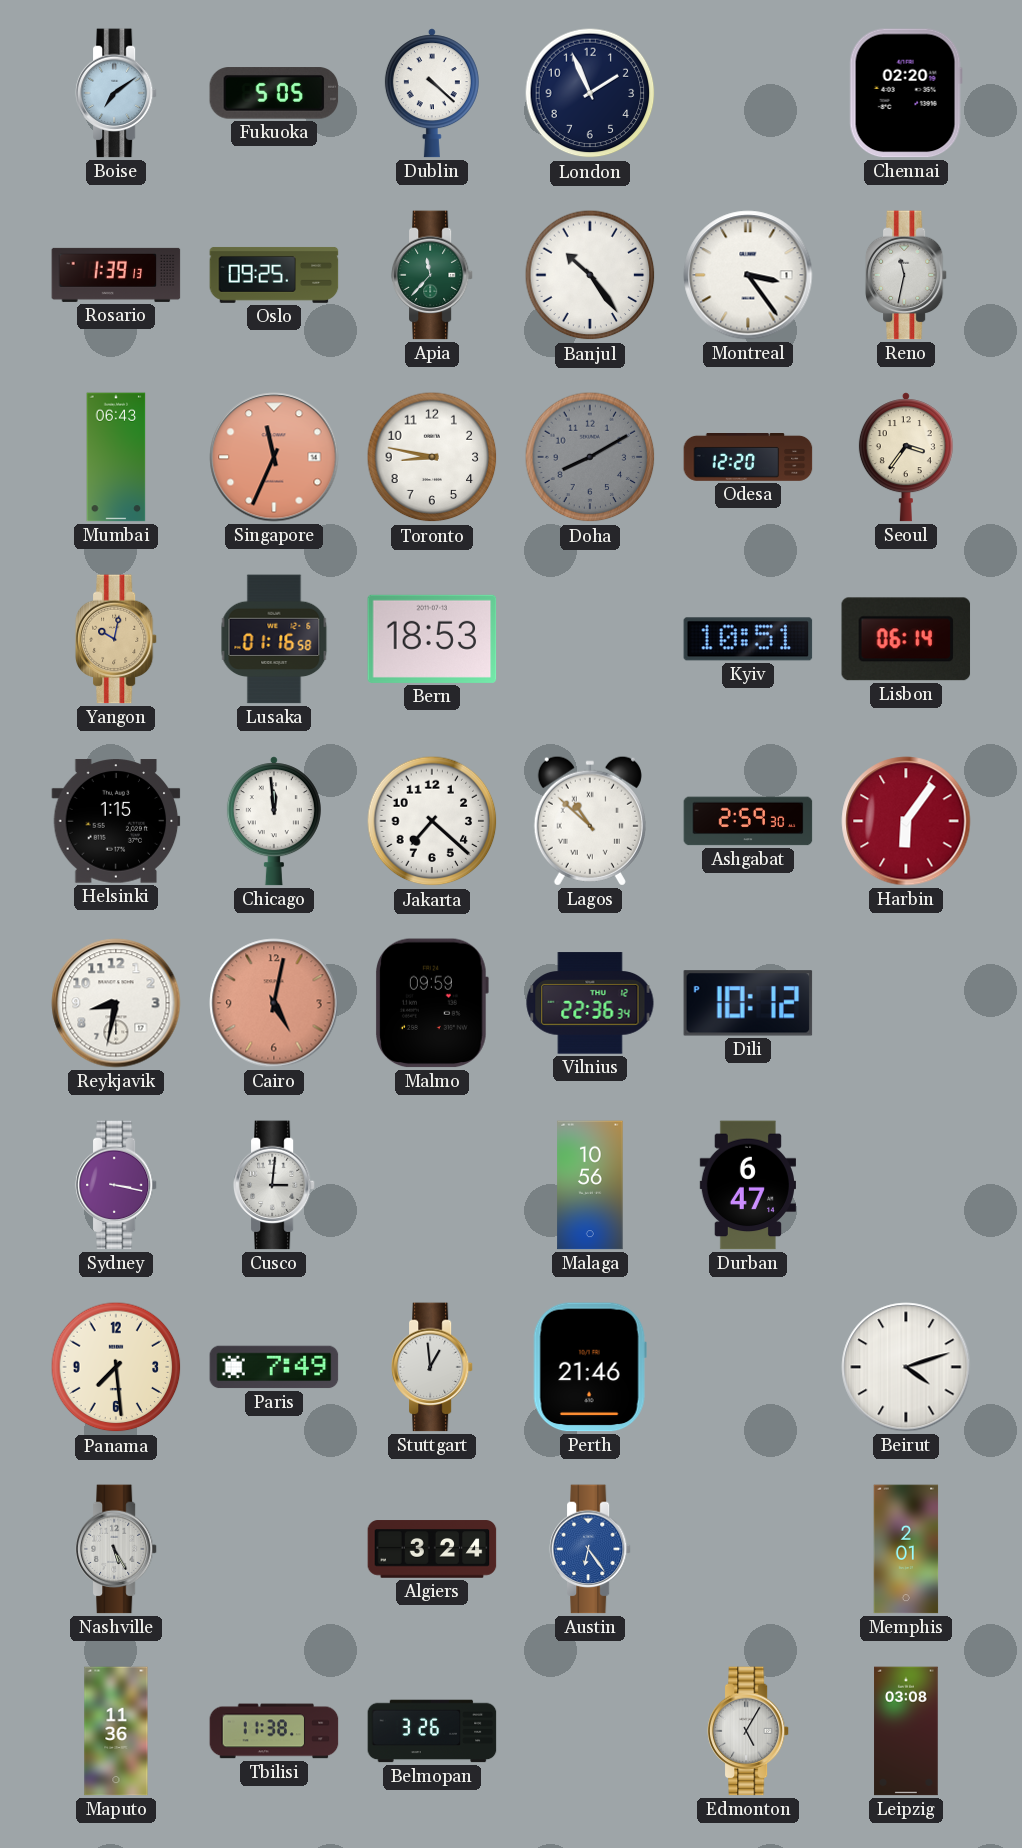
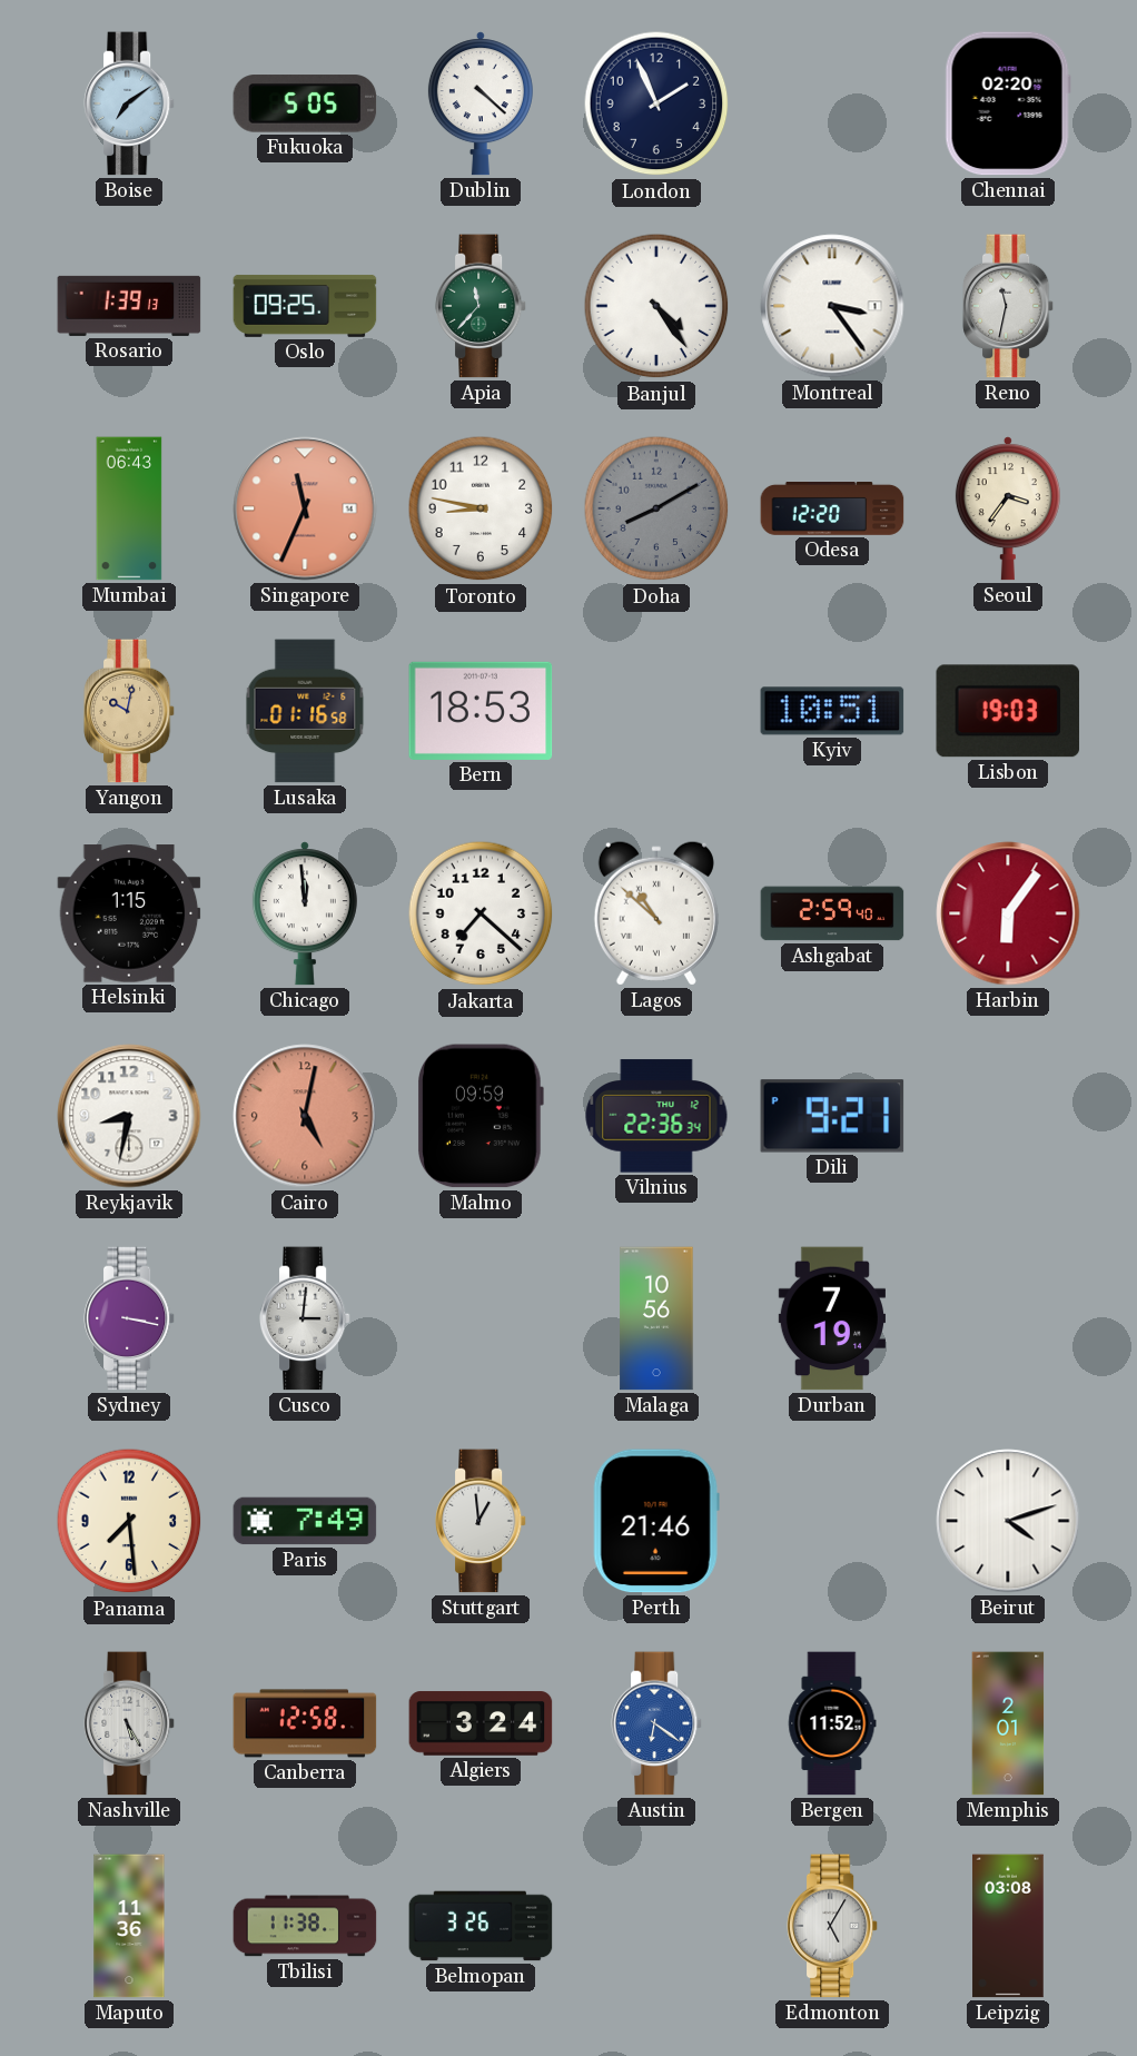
Banjul: 10:24 -> 4:24
Lisbon: 06:14 -> 19:03
Ashgabat: 2:59:30 -> 2:59:40
Dili: 10:12 -> 9:21
Durban: 6:47 -> 7:19
Canberra: none -> 12:58
Austin: 6:24 -> 6:21
Bergen: none -> 11:52
